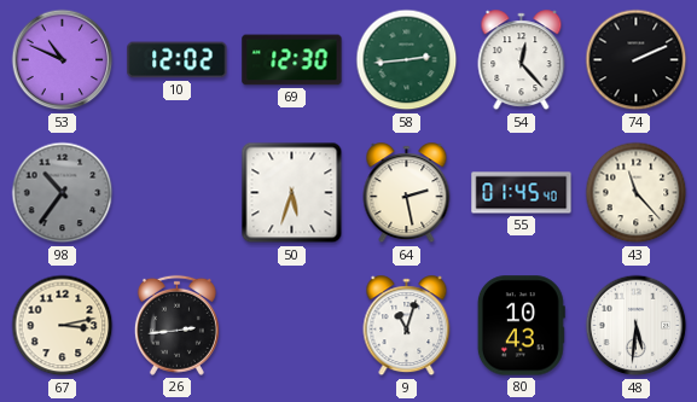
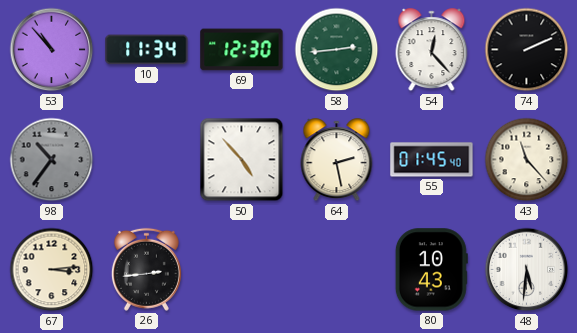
53: 10:49 -> 10:53
10: 12:02 -> 11:34
50: 5:33 -> 4:53
67: 3:13 -> 3:14
9: 11:03 -> none
